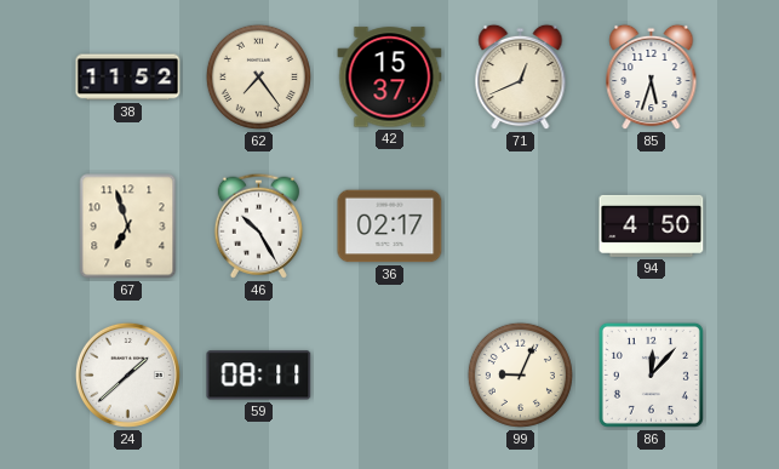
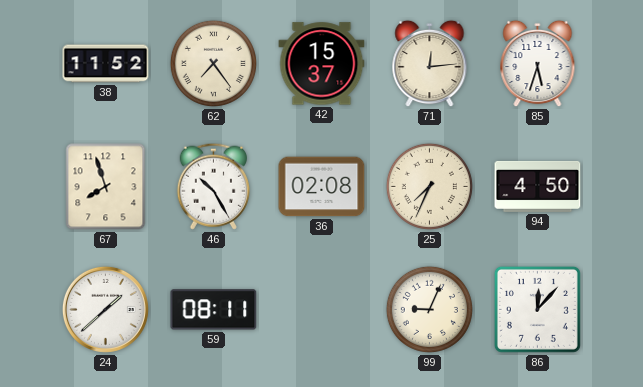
71: 12:41 -> 12:14
67: 6:57 -> 7:57
36: 02:17 -> 02:08
25: none -> 7:34
